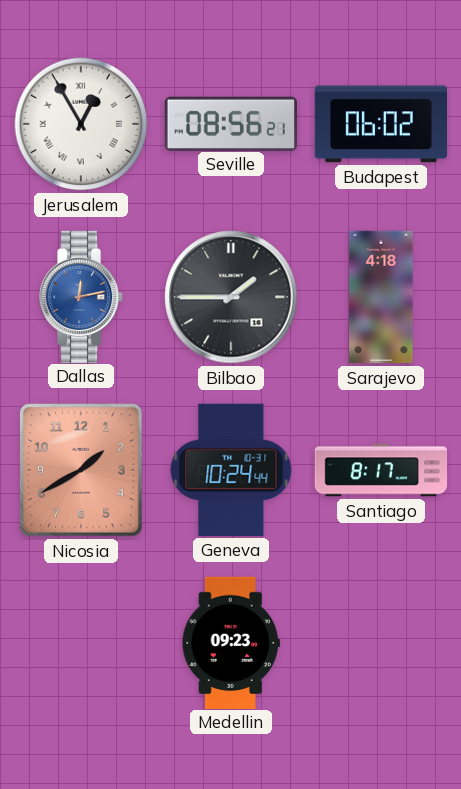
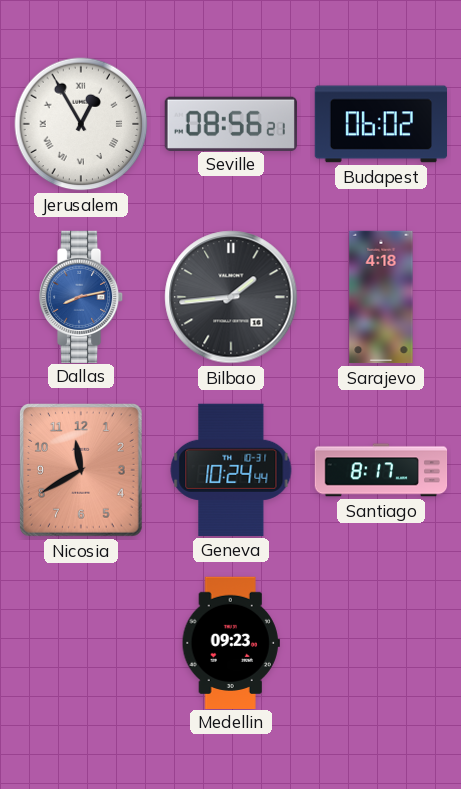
Dallas: 12:13 -> 8:13
Bilbao: 1:45 -> 1:44
Nicosia: 1:40 -> 11:40
